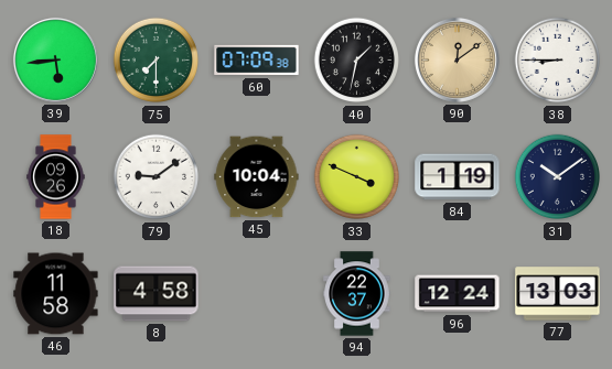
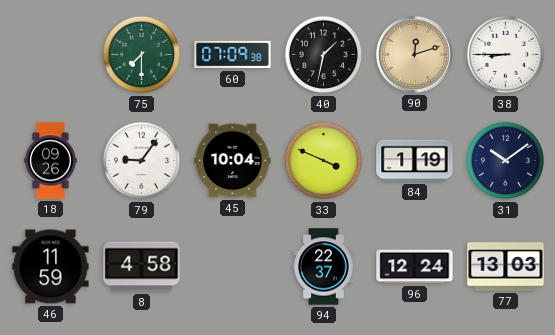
39: 5:44 -> none
90: 12:09 -> 12:12
79: 9:09 -> 9:06
46: 11:58 -> 11:59
